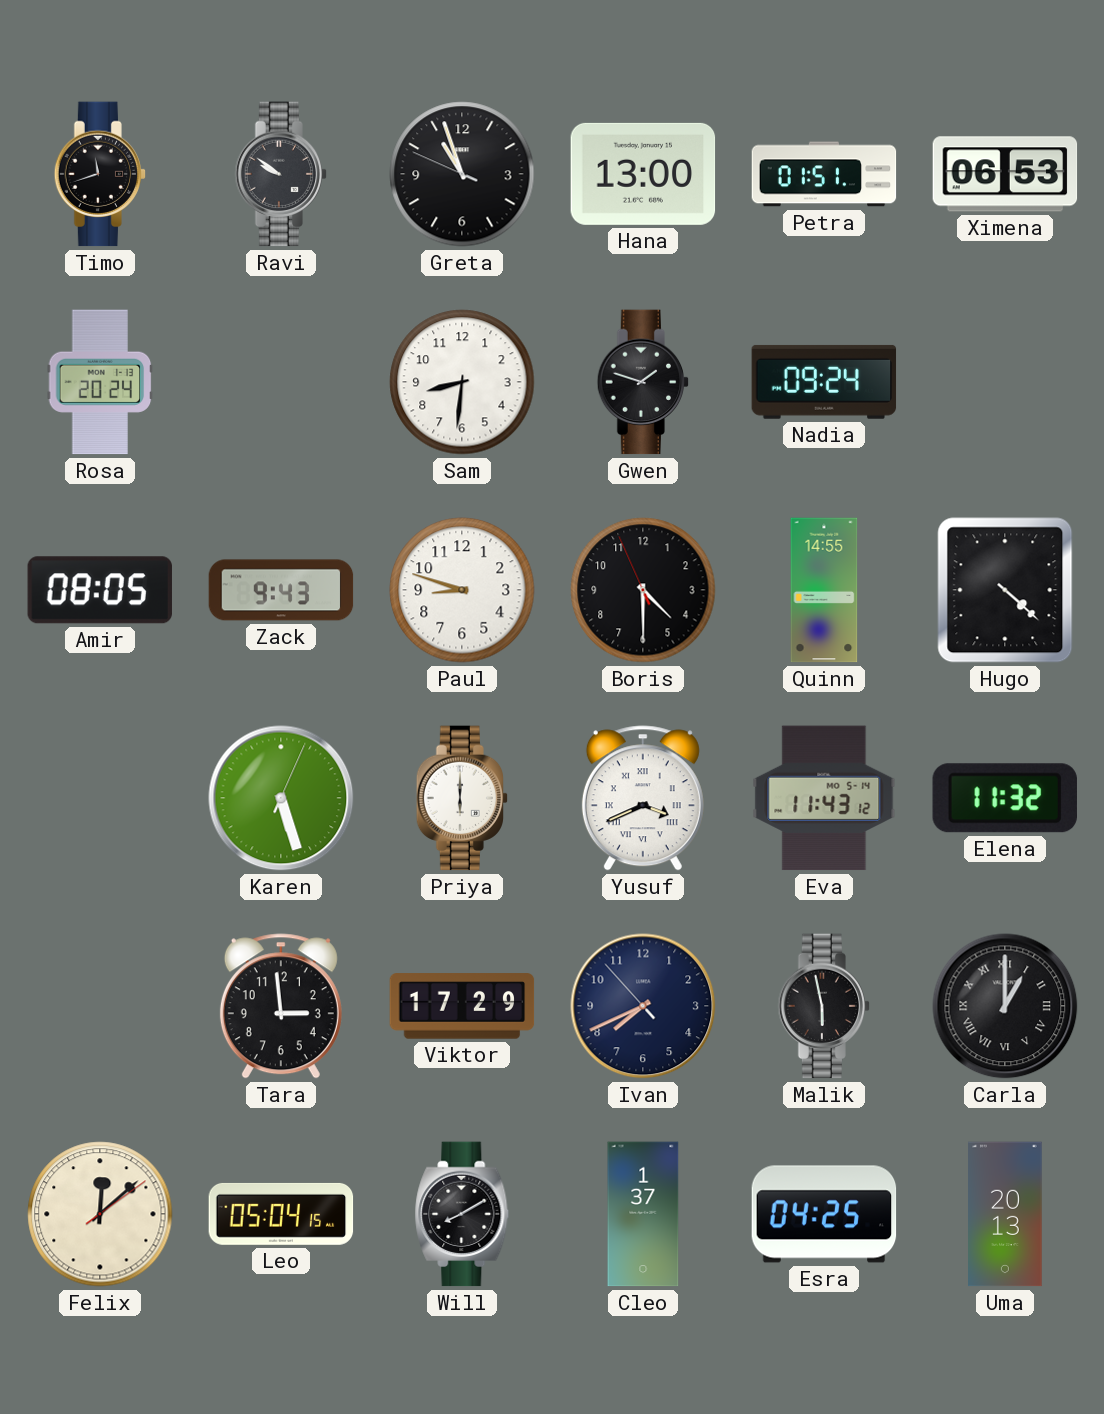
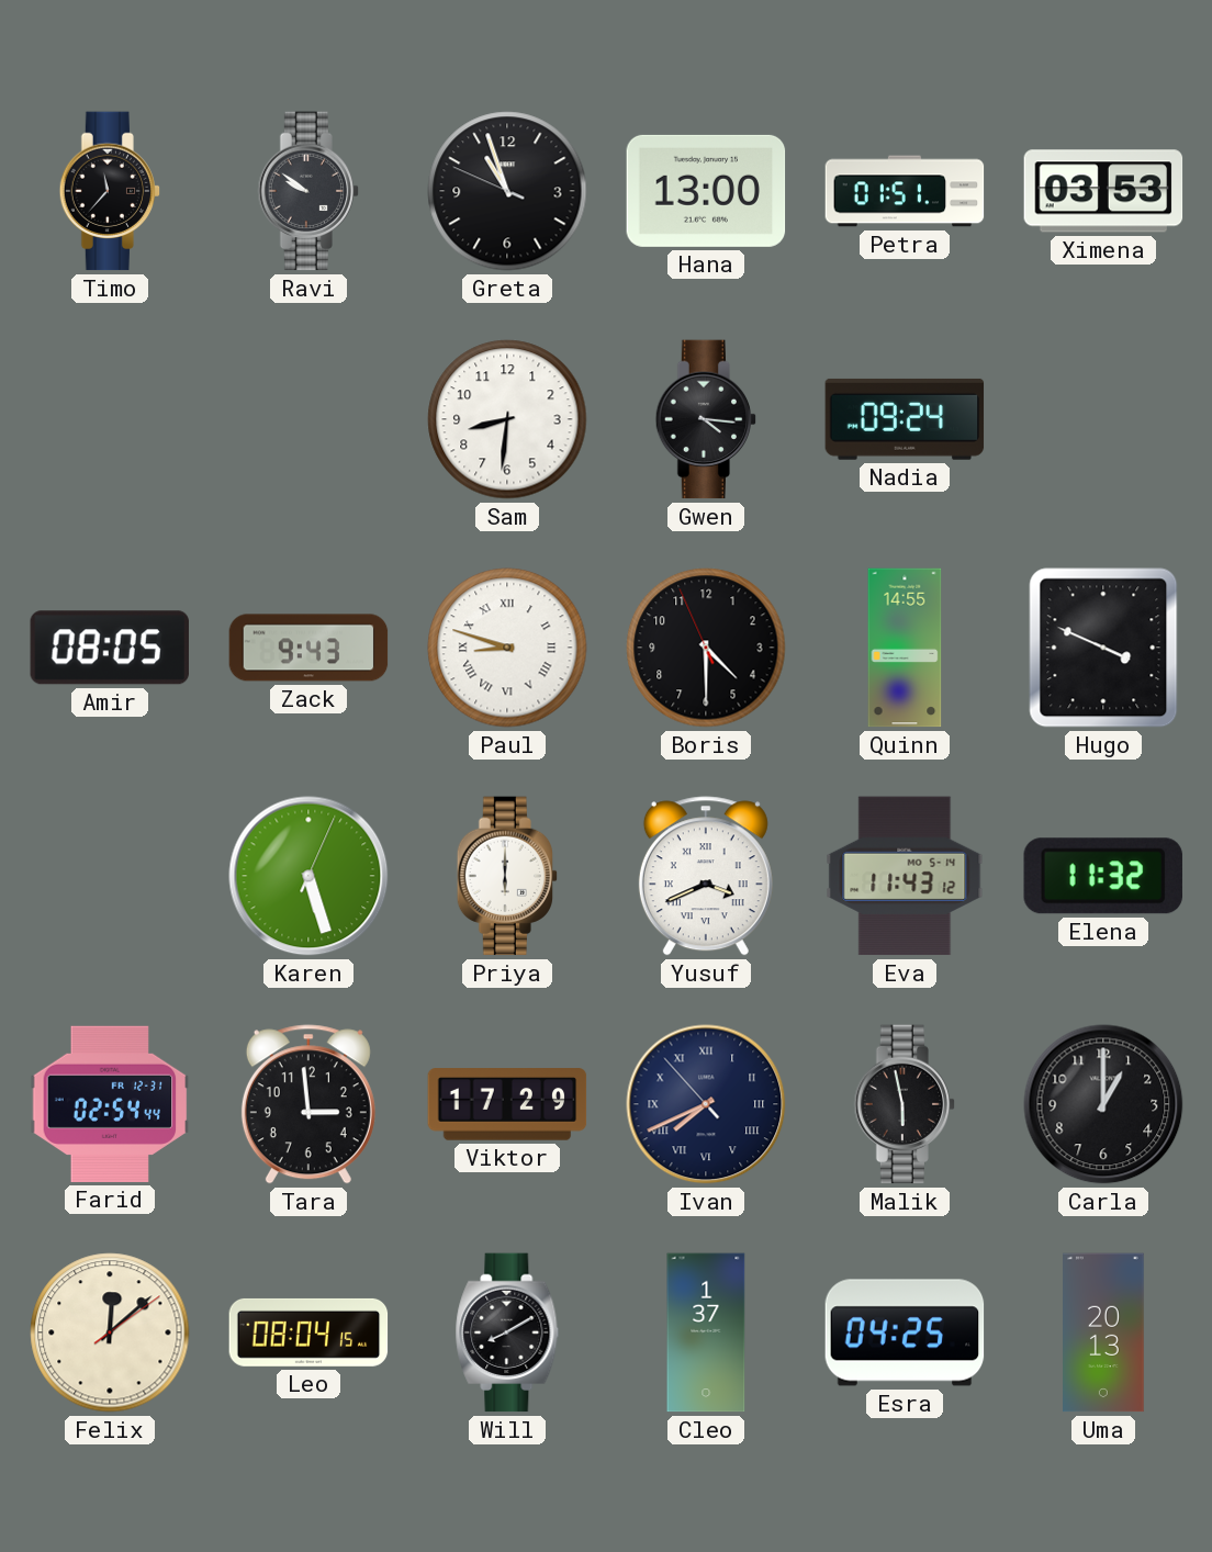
Timo: 11:42 -> 11:37
Ximena: 06:53 -> 03:53
Rosa: 20:24 -> none
Gwen: 1:48 -> 4:16
Paul numerals: Arabic -> Roman
Hugo: 4:22 -> 3:49
Farid: none -> 02:54
Ivan numerals: Arabic -> Roman
Carla numerals: Roman -> Arabic
Leo: 05:04 -> 08:04
